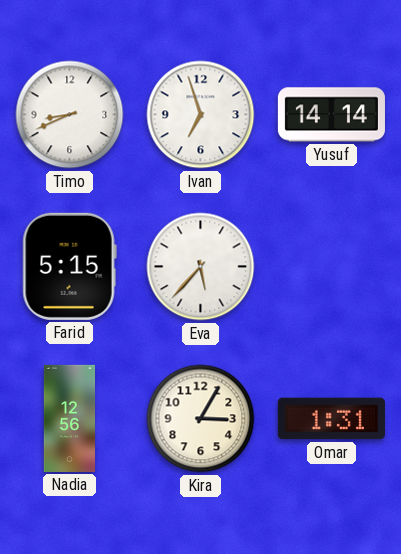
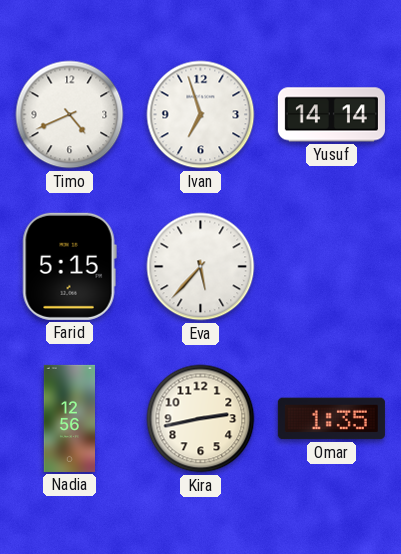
Timo: 8:41 -> 4:41
Kira: 3:05 -> 2:43
Omar: 1:31 -> 1:35
